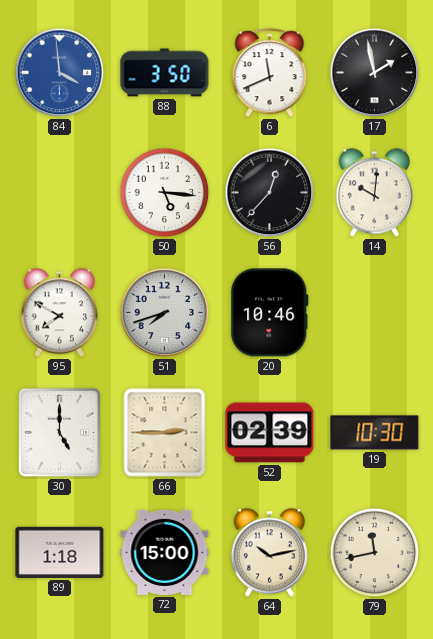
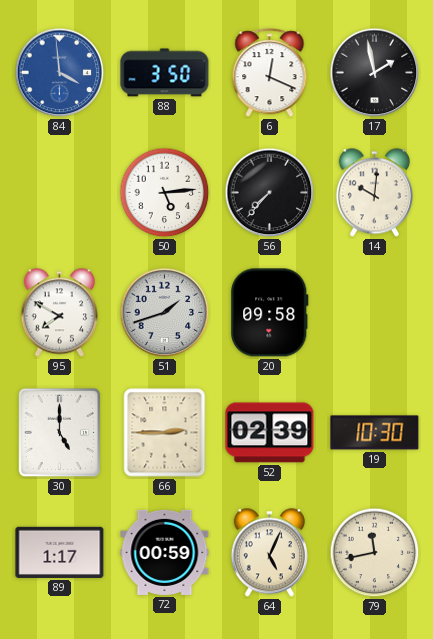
6: 11:41 -> 12:19
50: 5:16 -> 5:14
56: 12:37 -> 7:37
51: 7:42 -> 1:42
20: 10:46 -> 09:58
89: 1:18 -> 1:17
72: 15:00 -> 00:59
64: 10:13 -> 5:04
